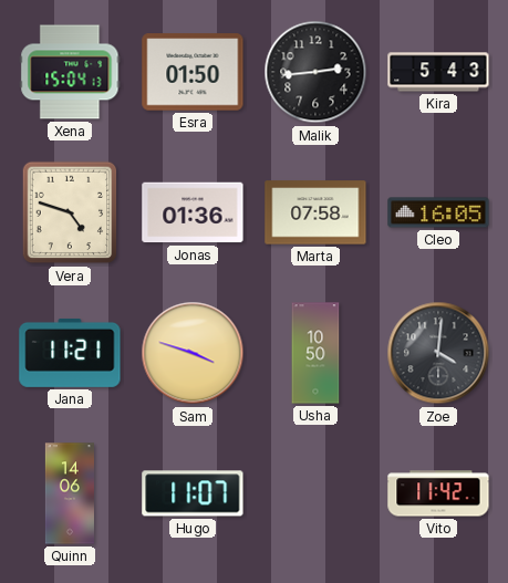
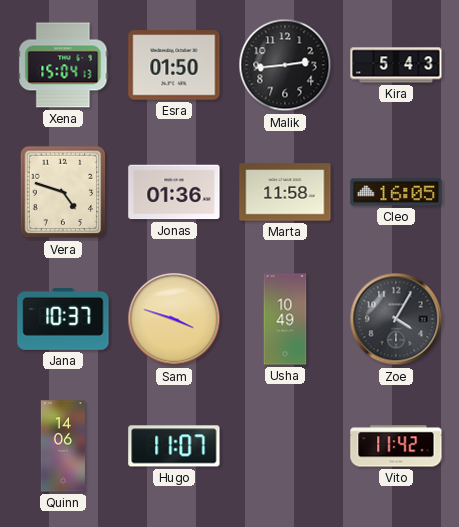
Marta: 07:58 -> 11:58
Jana: 11:21 -> 10:37
Usha: 10:50 -> 10:49
Zoe: 4:01 -> 4:05
